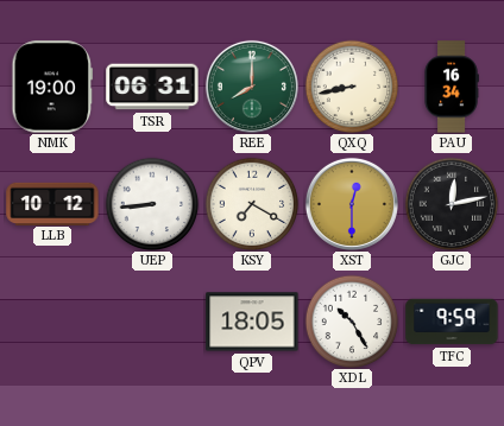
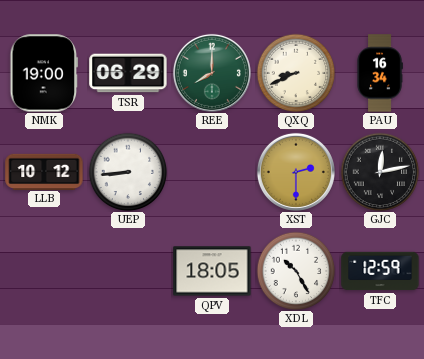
TSR: 06:31 -> 06:29
QXQ: 8:43 -> 8:41
KSY: 7:20 -> none
XST: 12:30 -> 2:30
TFC: 9:59 -> 12:59
